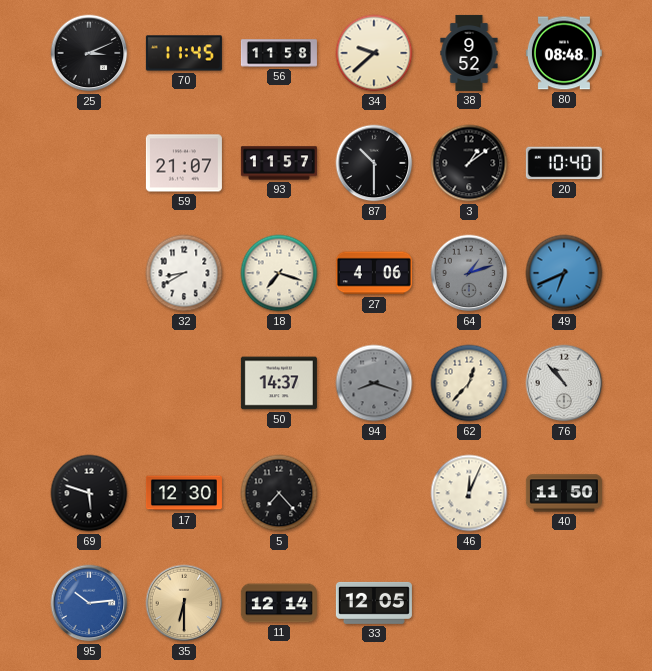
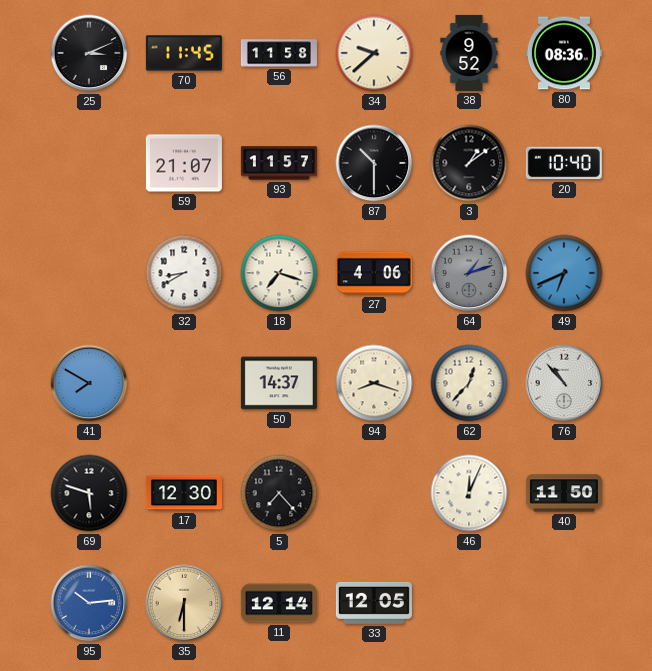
80: 08:48 -> 08:36
41: none -> 7:50
94 dial: grey -> cream
